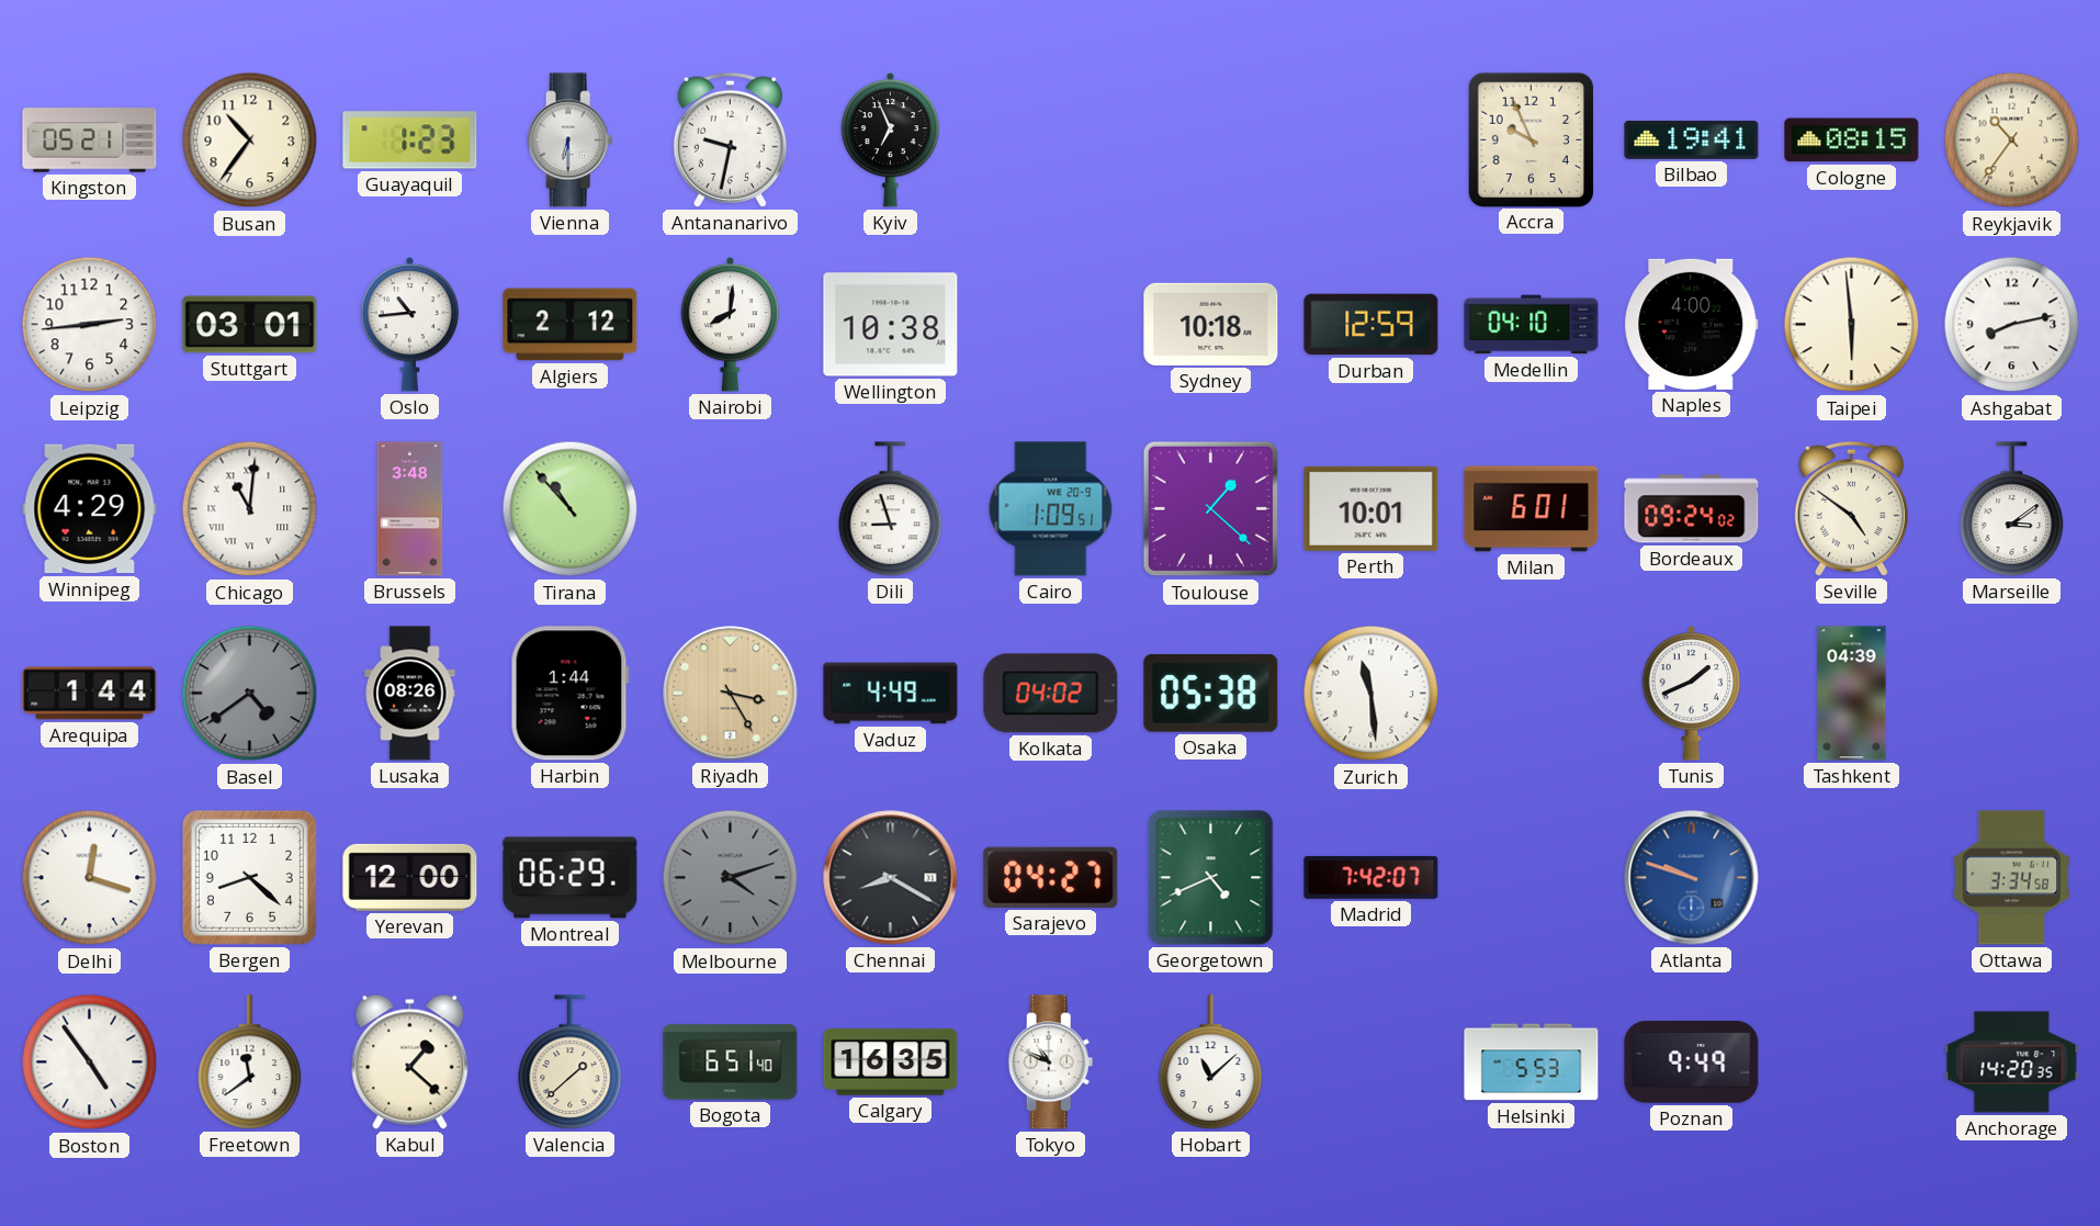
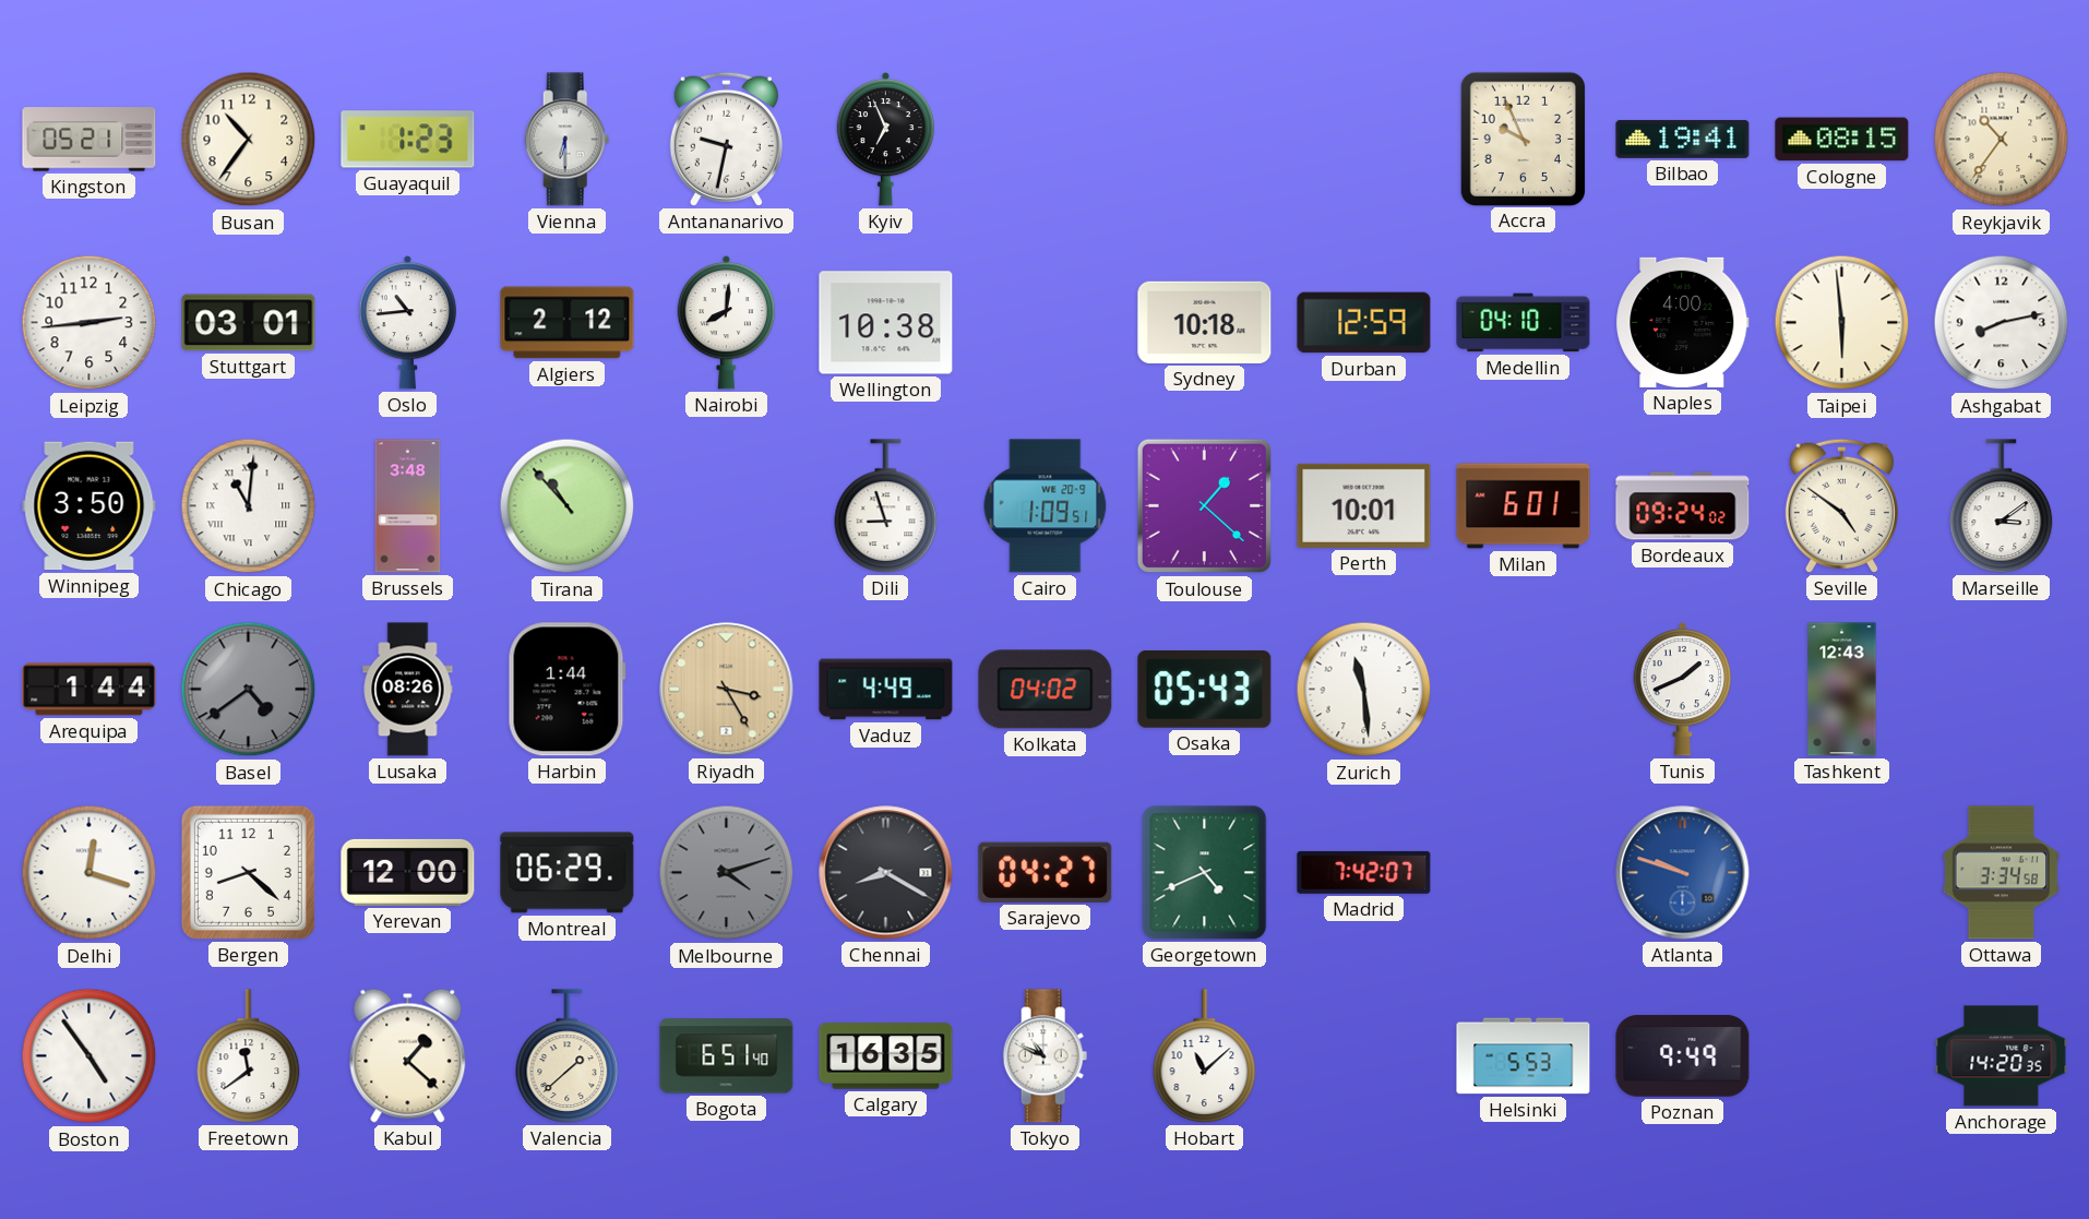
Winnipeg: 4:29 -> 3:50
Osaka: 05:38 -> 05:43
Tashkent: 04:39 -> 12:43
